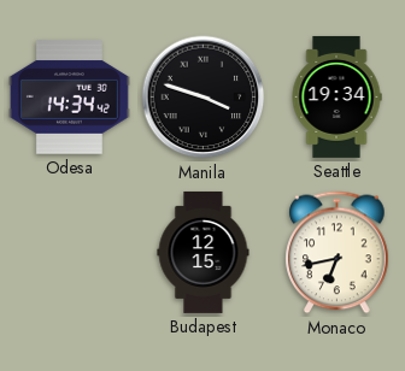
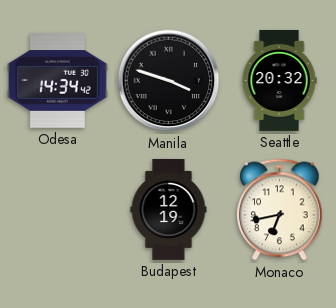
Seattle: 19:34 -> 20:32
Budapest: 12:15 -> 12:19
